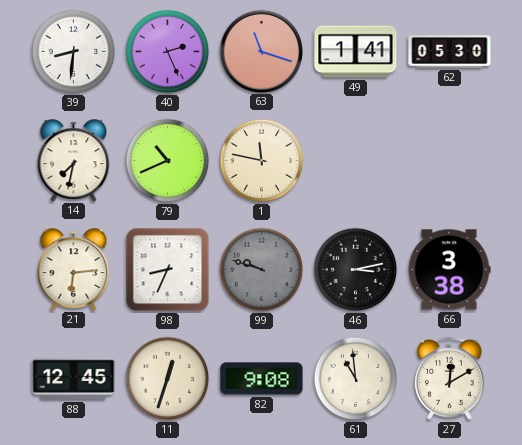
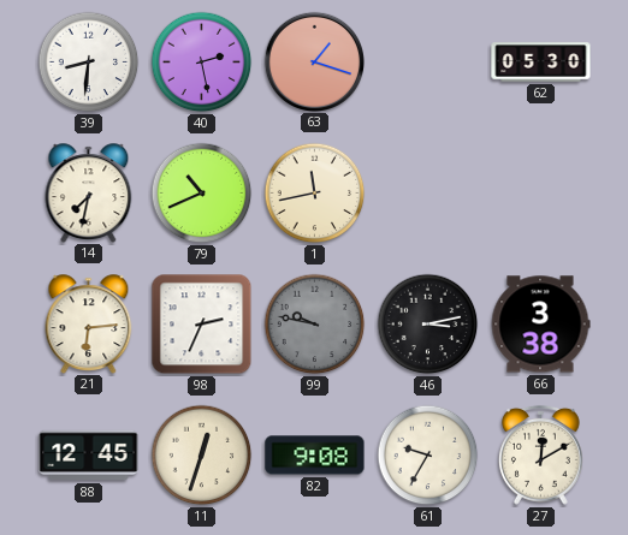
40: 2:26 -> 2:28
63: 11:18 -> 1:18
49: 1:41 -> none
1: 11:47 -> 11:43
98: 8:34 -> 2:34
99: 9:48 -> 9:47
61: 10:59 -> 9:35
